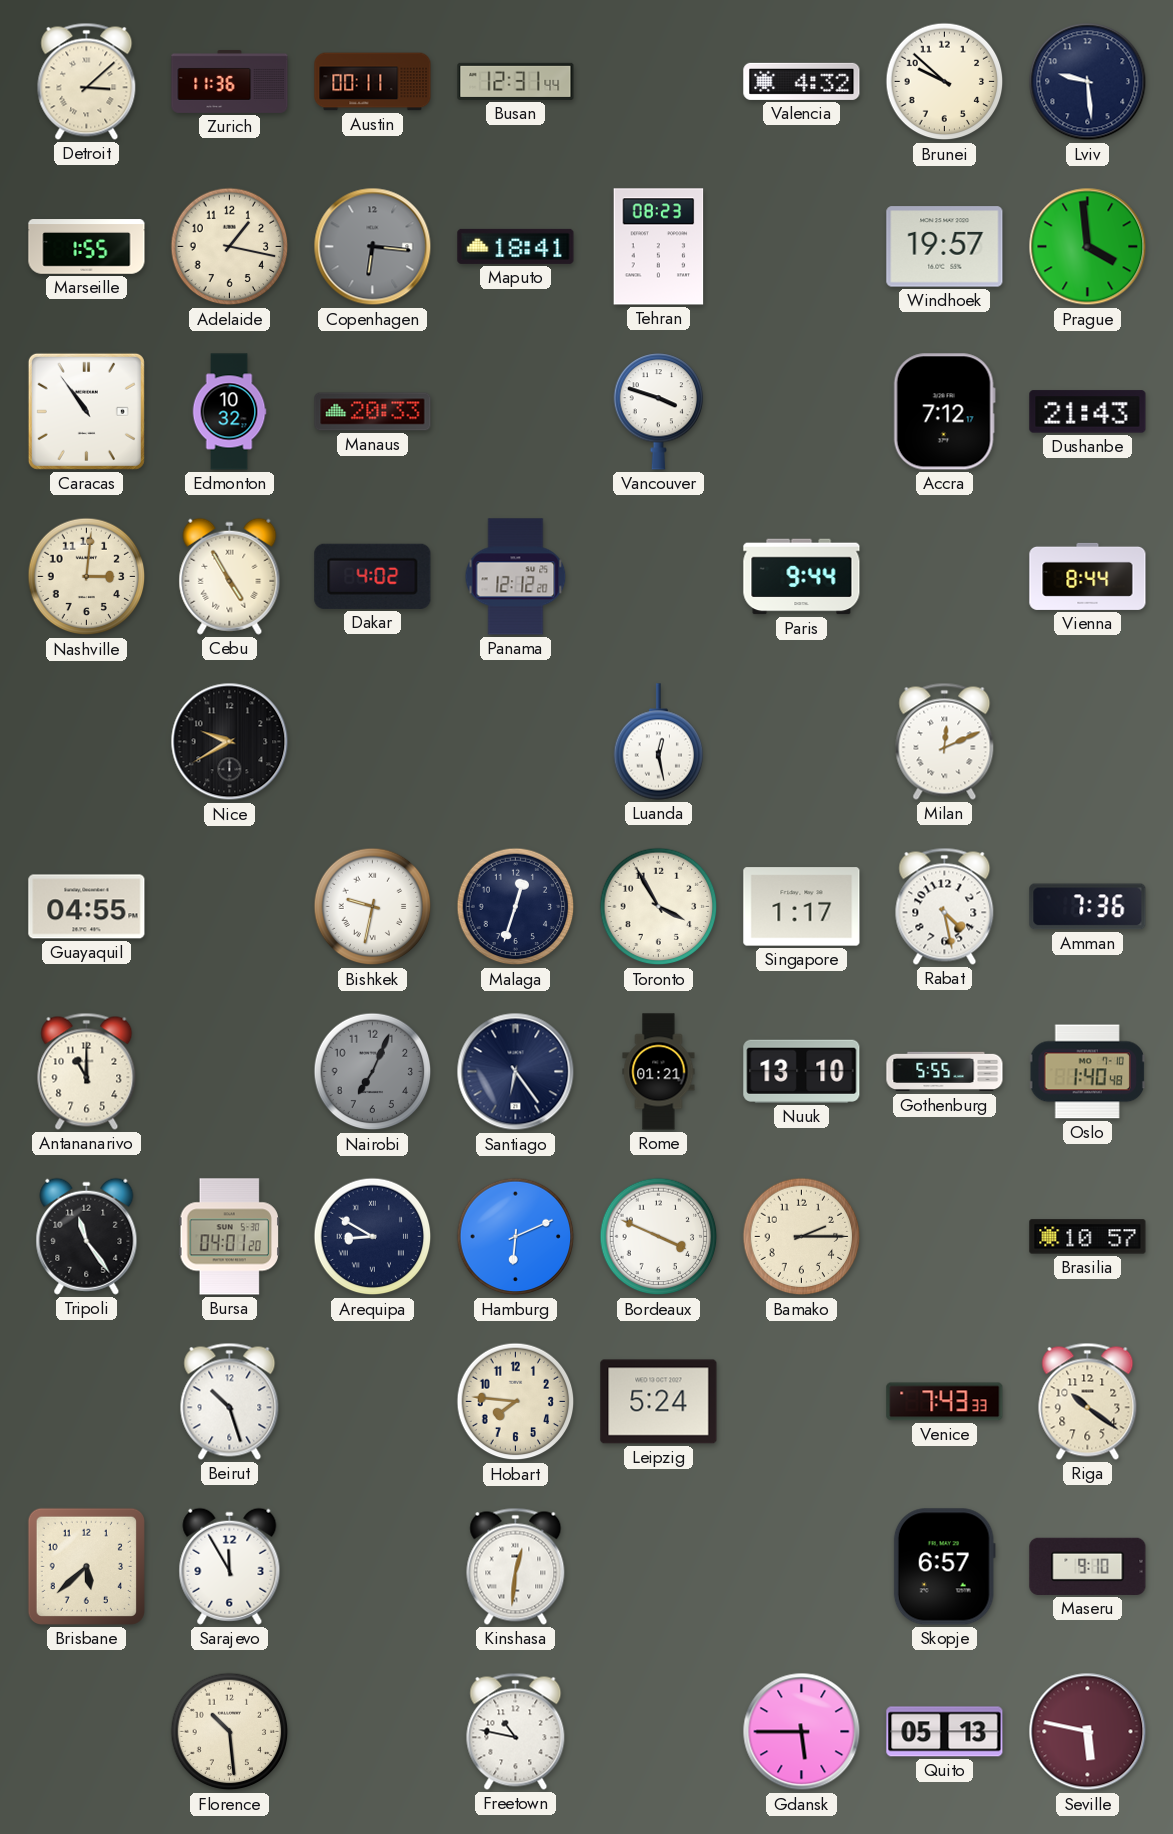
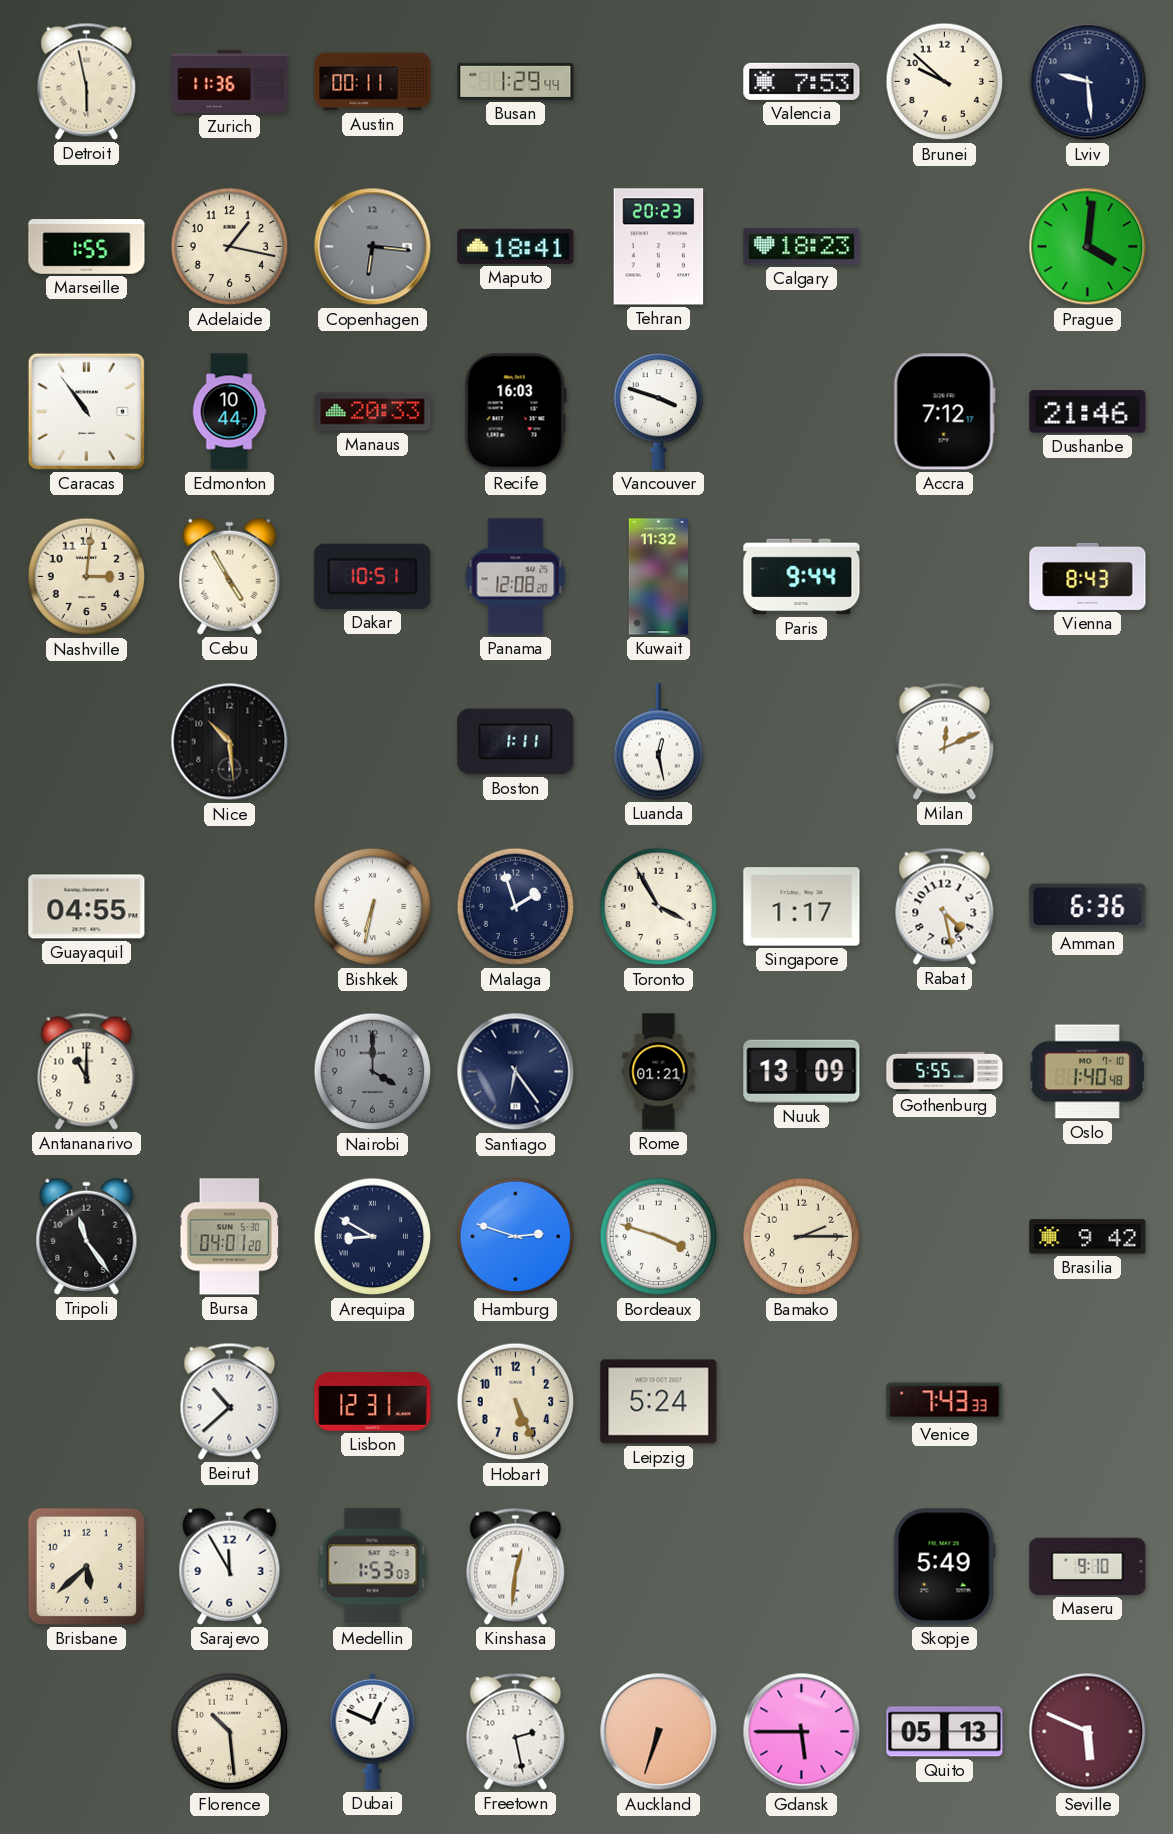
Detroit: 3:08 -> 5:58
Busan: 12:31 -> 1:29
Valencia: 4:32 -> 7:53
Tehran: 08:23 -> 20:23
Calgary: none -> 18:23
Windhoek: 19:57 -> none
Prague: 3:59 -> 4:01
Edmonton: 10:32 -> 10:44
Recife: none -> 16:03
Dushanbe: 21:43 -> 21:46
Dakar: 4:02 -> 10:51
Panama: 12:12 -> 12:08
Kuwait: none -> 11:32
Vienna: 8:44 -> 8:43
Nice: 9:40 -> 10:29
Boston: none -> 1:11
Bishkek: 9:32 -> 6:32
Malaga: 12:33 -> 1:57
Amman: 7:36 -> 6:36
Nairobi: 7:04 -> 4:00
Nuuk: 13:10 -> 13:09
Hamburg: 6:11 -> 2:48
Bordeaux: 3:49 -> 3:48
Brasilia: 10:57 -> 9:42
Beirut: 10:27 -> 10:38
Lisbon: none -> 12:31
Hobart: 7:46 -> 5:26
Riga: 10:21 -> none
Medellin: none -> 1:53
Skopje: 6:57 -> 5:49
Dubai: none -> 12:49
Freetown: 10:47 -> 2:28
Auckland: none -> 6:33
Seville: 5:47 -> 5:49
